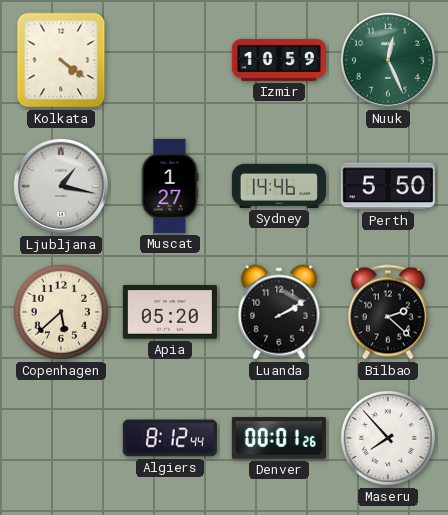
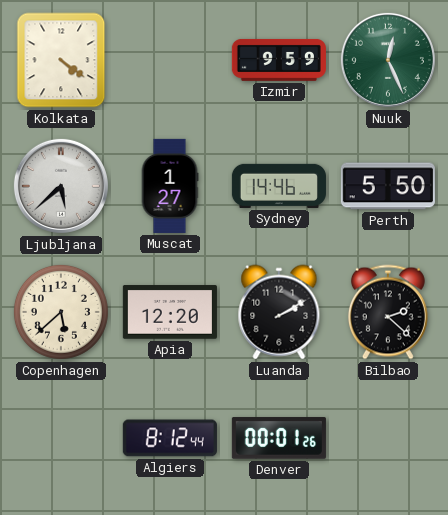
Izmir: 10:59 -> 9:59
Ljubljana: 1:17 -> 5:38
Apia: 05:20 -> 12:20
Maseru: 7:53 -> none
